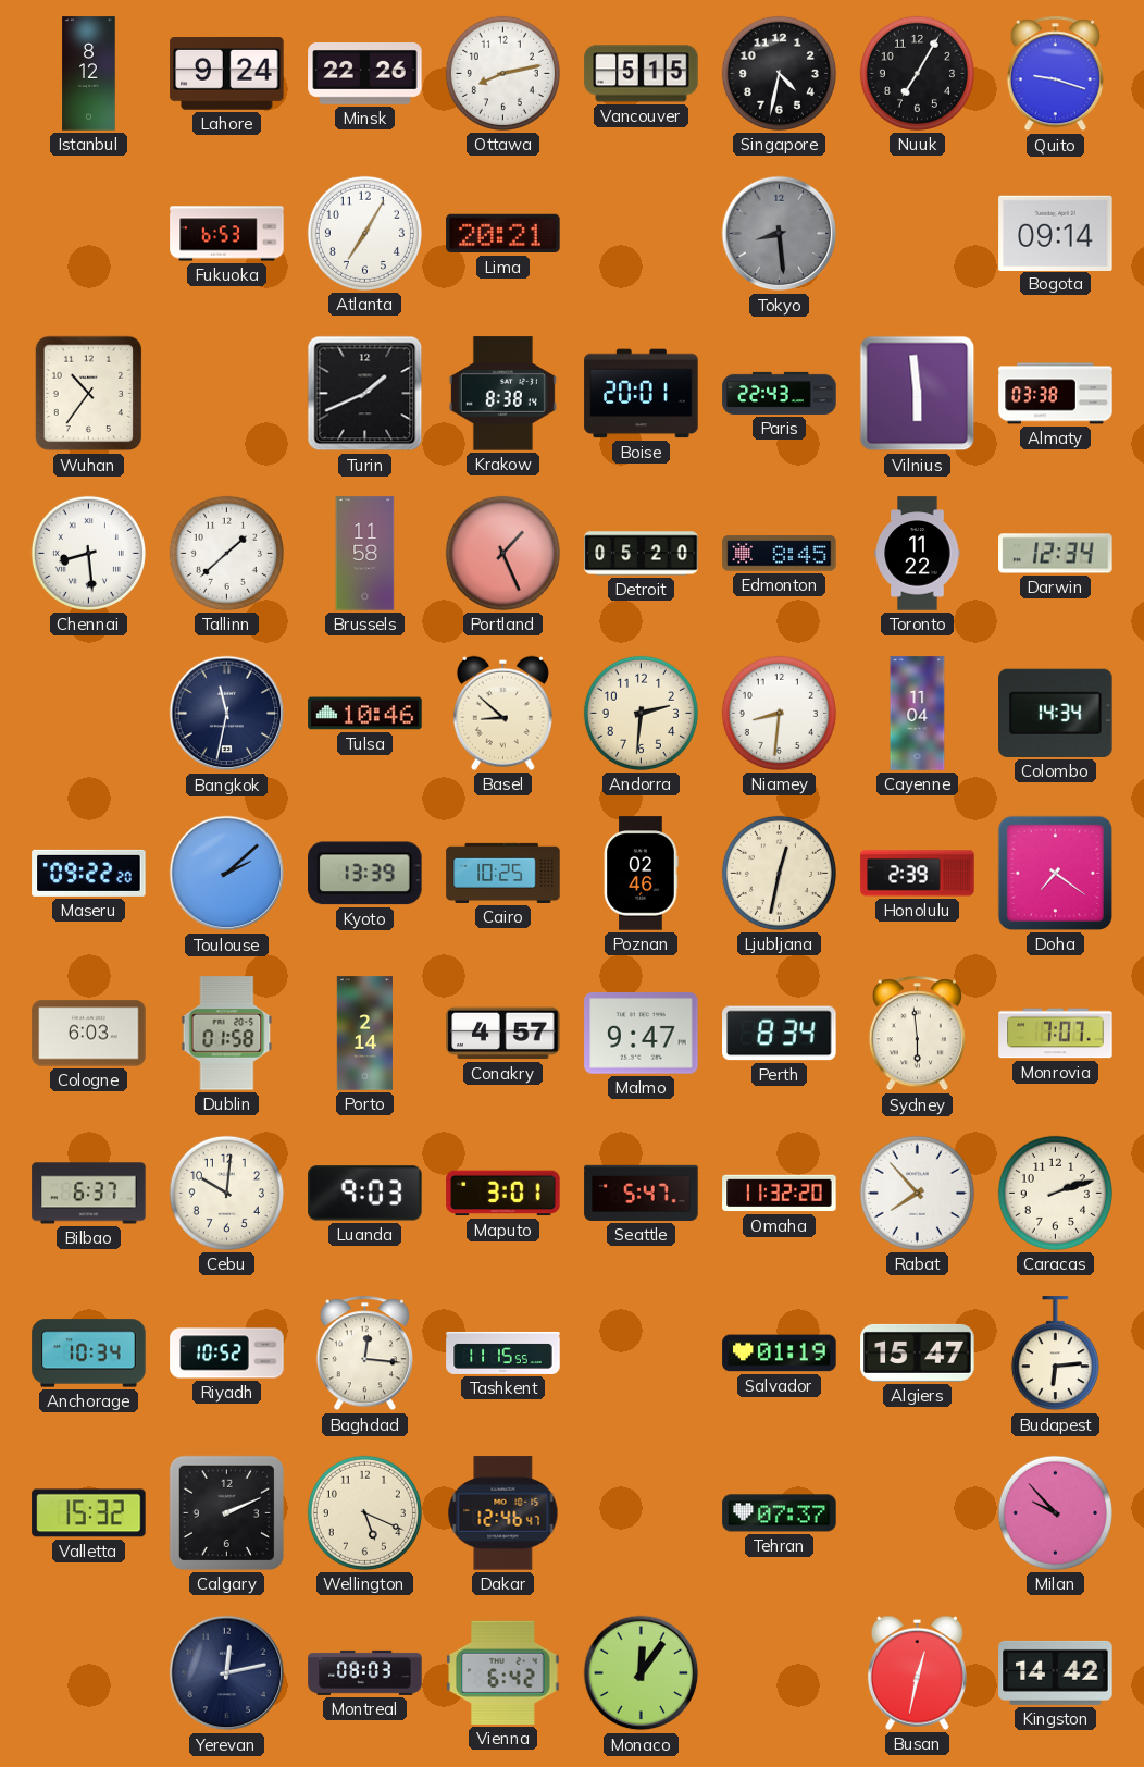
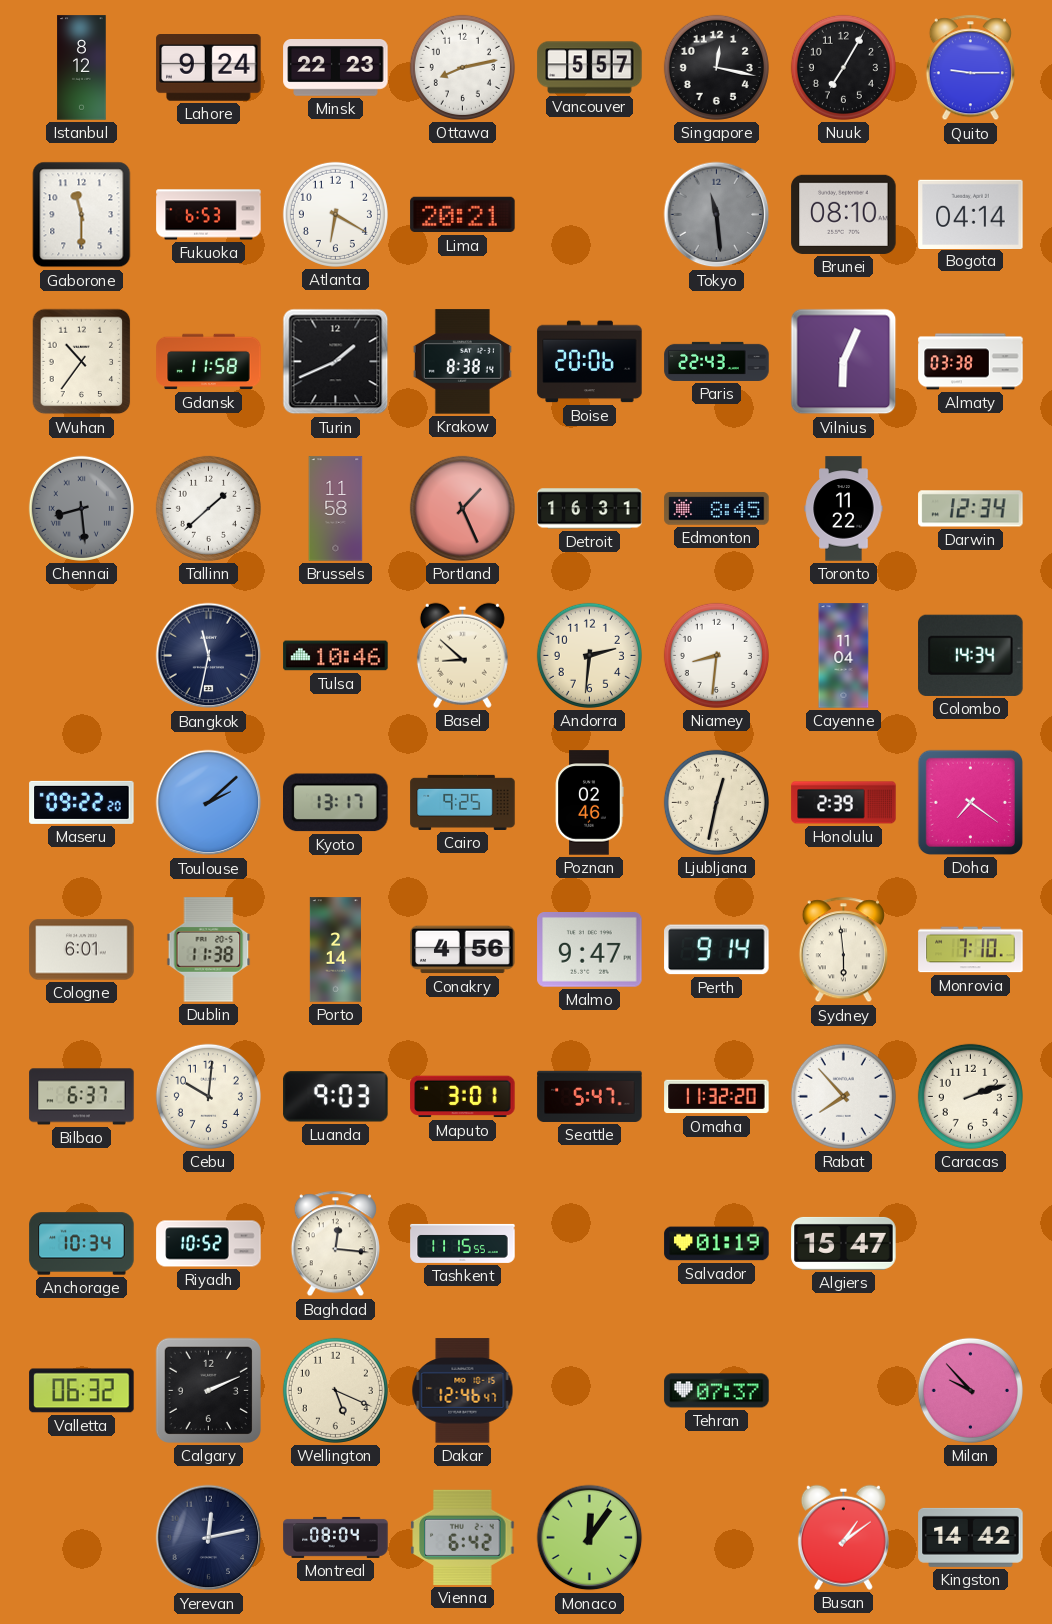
Minsk: 22:26 -> 22:23
Vancouver: 5:15 -> 5:57
Singapore: 4:32 -> 12:17
Quito: 9:18 -> 9:15
Gaborone: none -> 11:30
Atlanta: 7:05 -> 6:20
Tokyo: 8:29 -> 11:29
Brunei: none -> 08:10
Bogota: 09:14 -> 04:14
Gdansk: none -> 11:58
Boise: 20:01 -> 20:06
Vilnius: 5:59 -> 6:04
Chennai dial: white -> grey
Detroit: 05:20 -> 16:31
Kyoto: 13:39 -> 13:17
Cairo: 10:25 -> 9:25
Cologne: 6:03 -> 6:01
Dublin: 01:58 -> 11:38
Conakry: 4:57 -> 4:56
Perth: 8:34 -> 9:14
Monrovia: 7:07 -> 7:10
Budapest: 6:14 -> none
Valletta: 15:32 -> 06:32
Montreal: 08:03 -> 08:04
Busan: 12:32 -> 1:09
